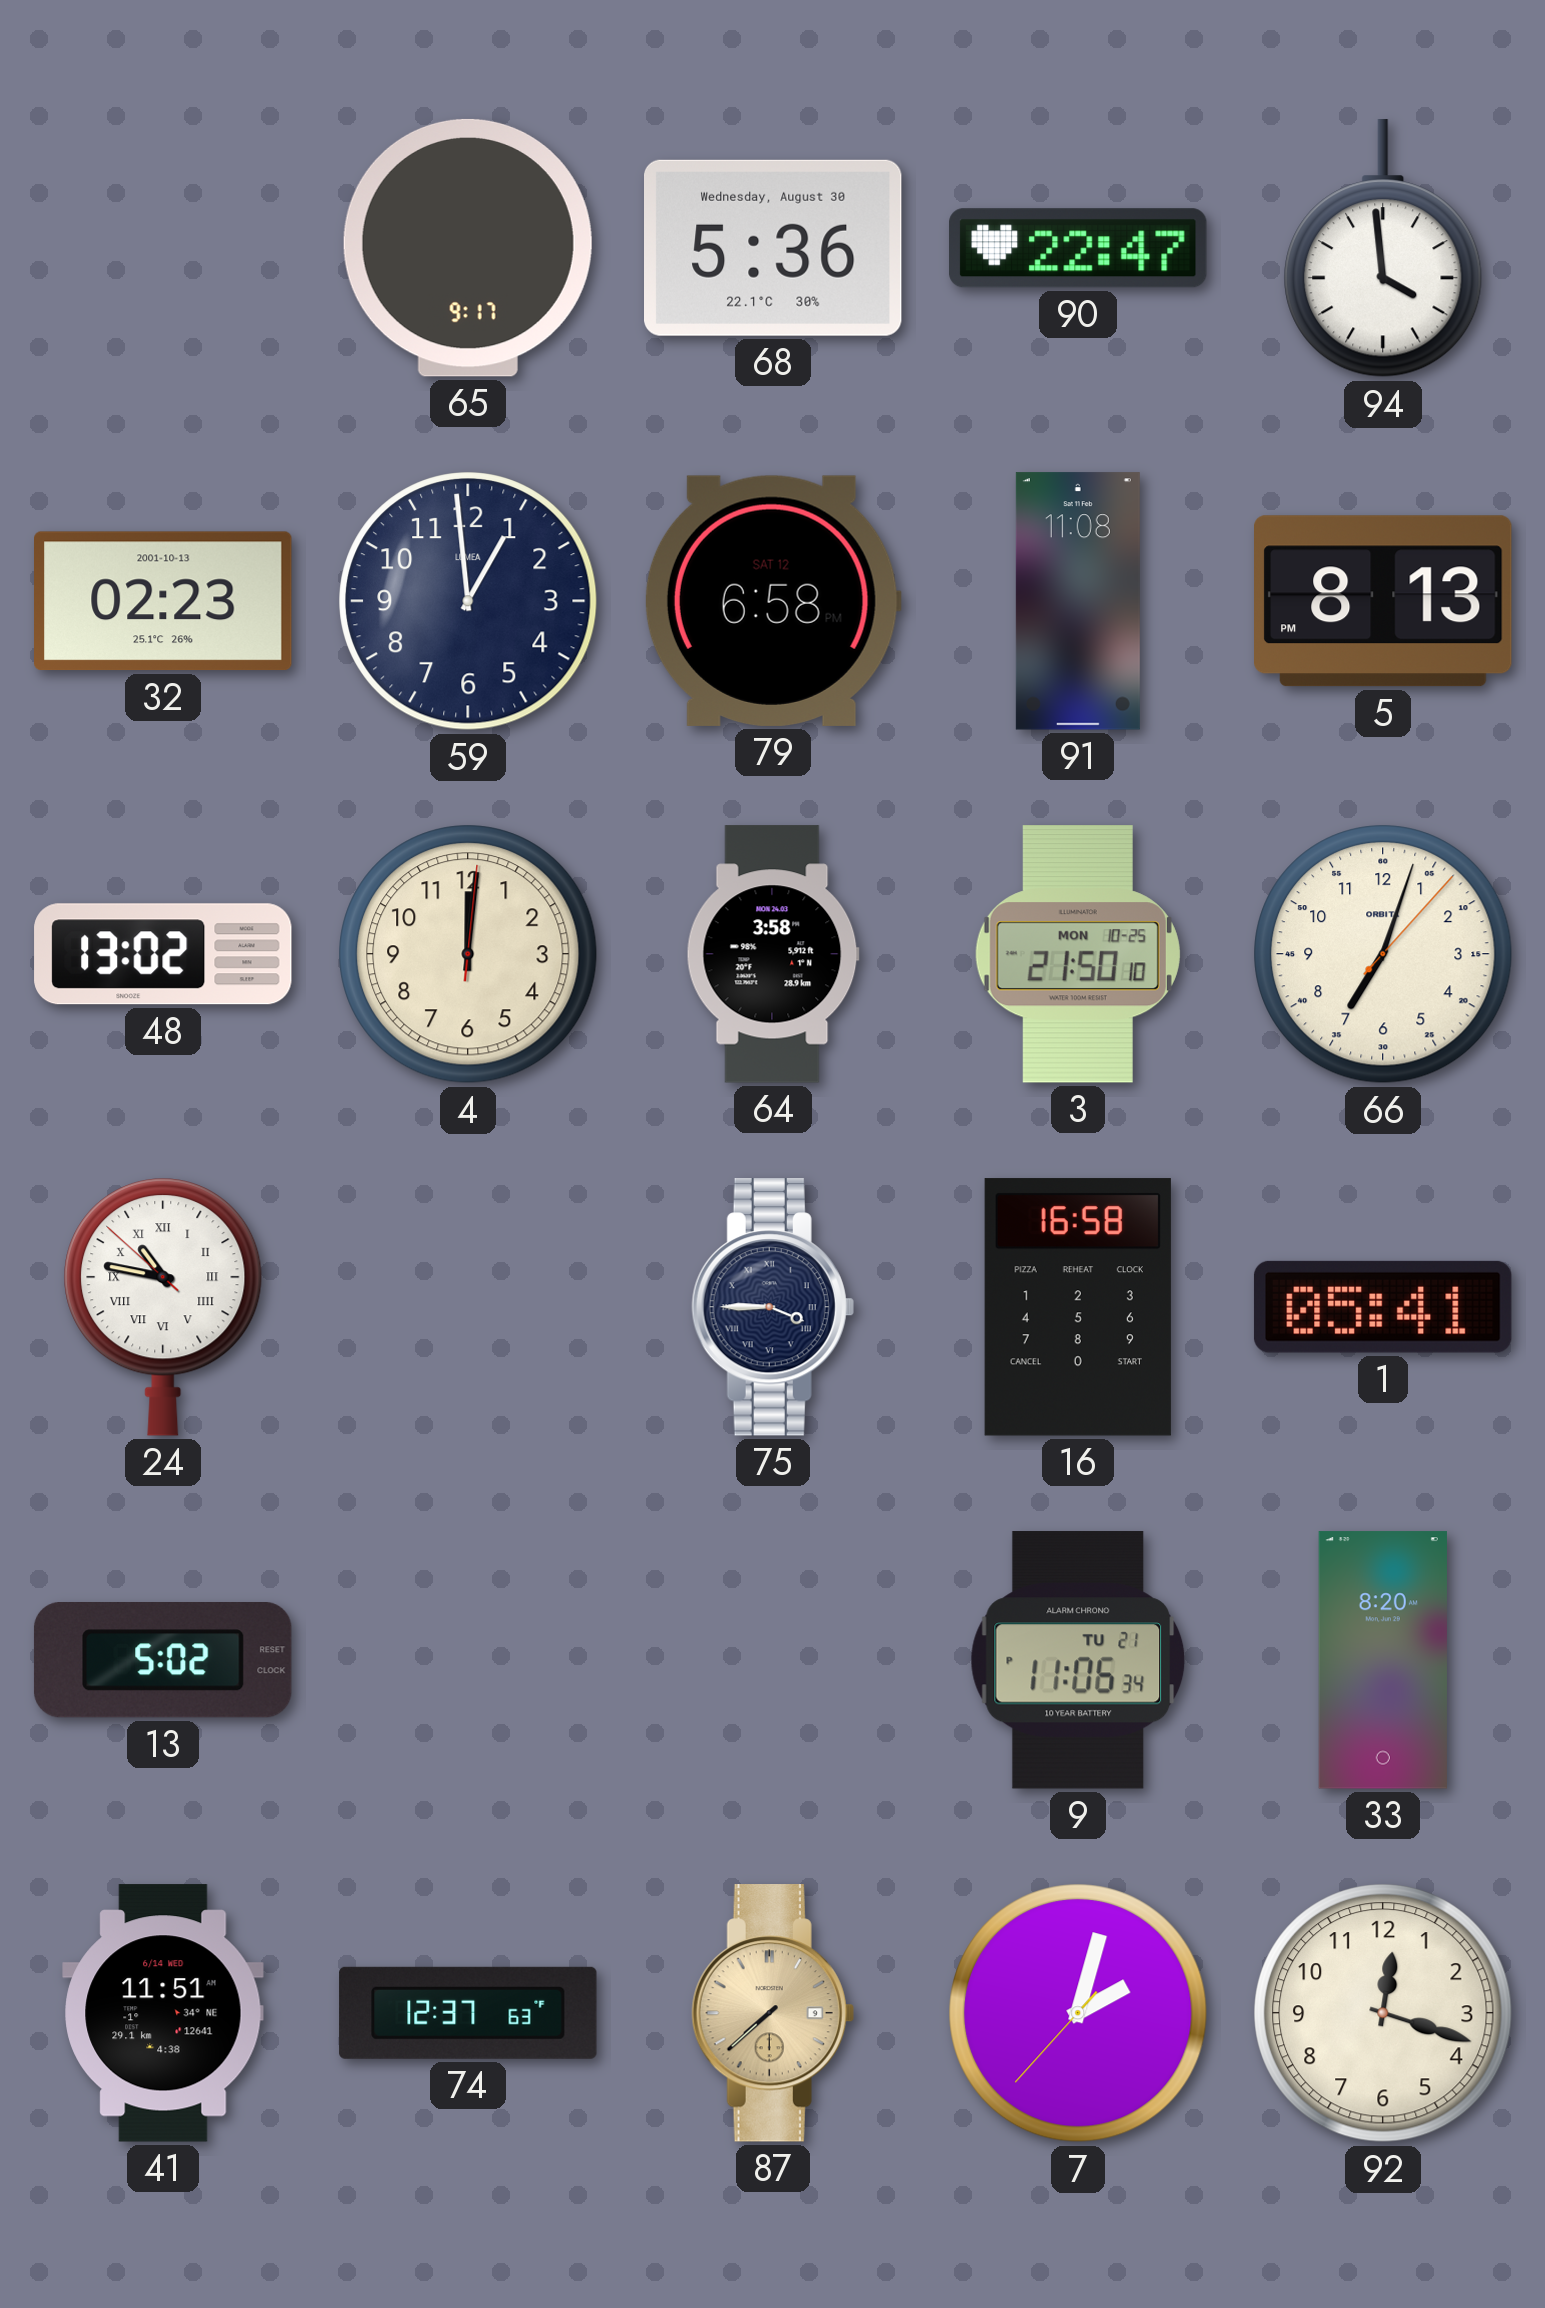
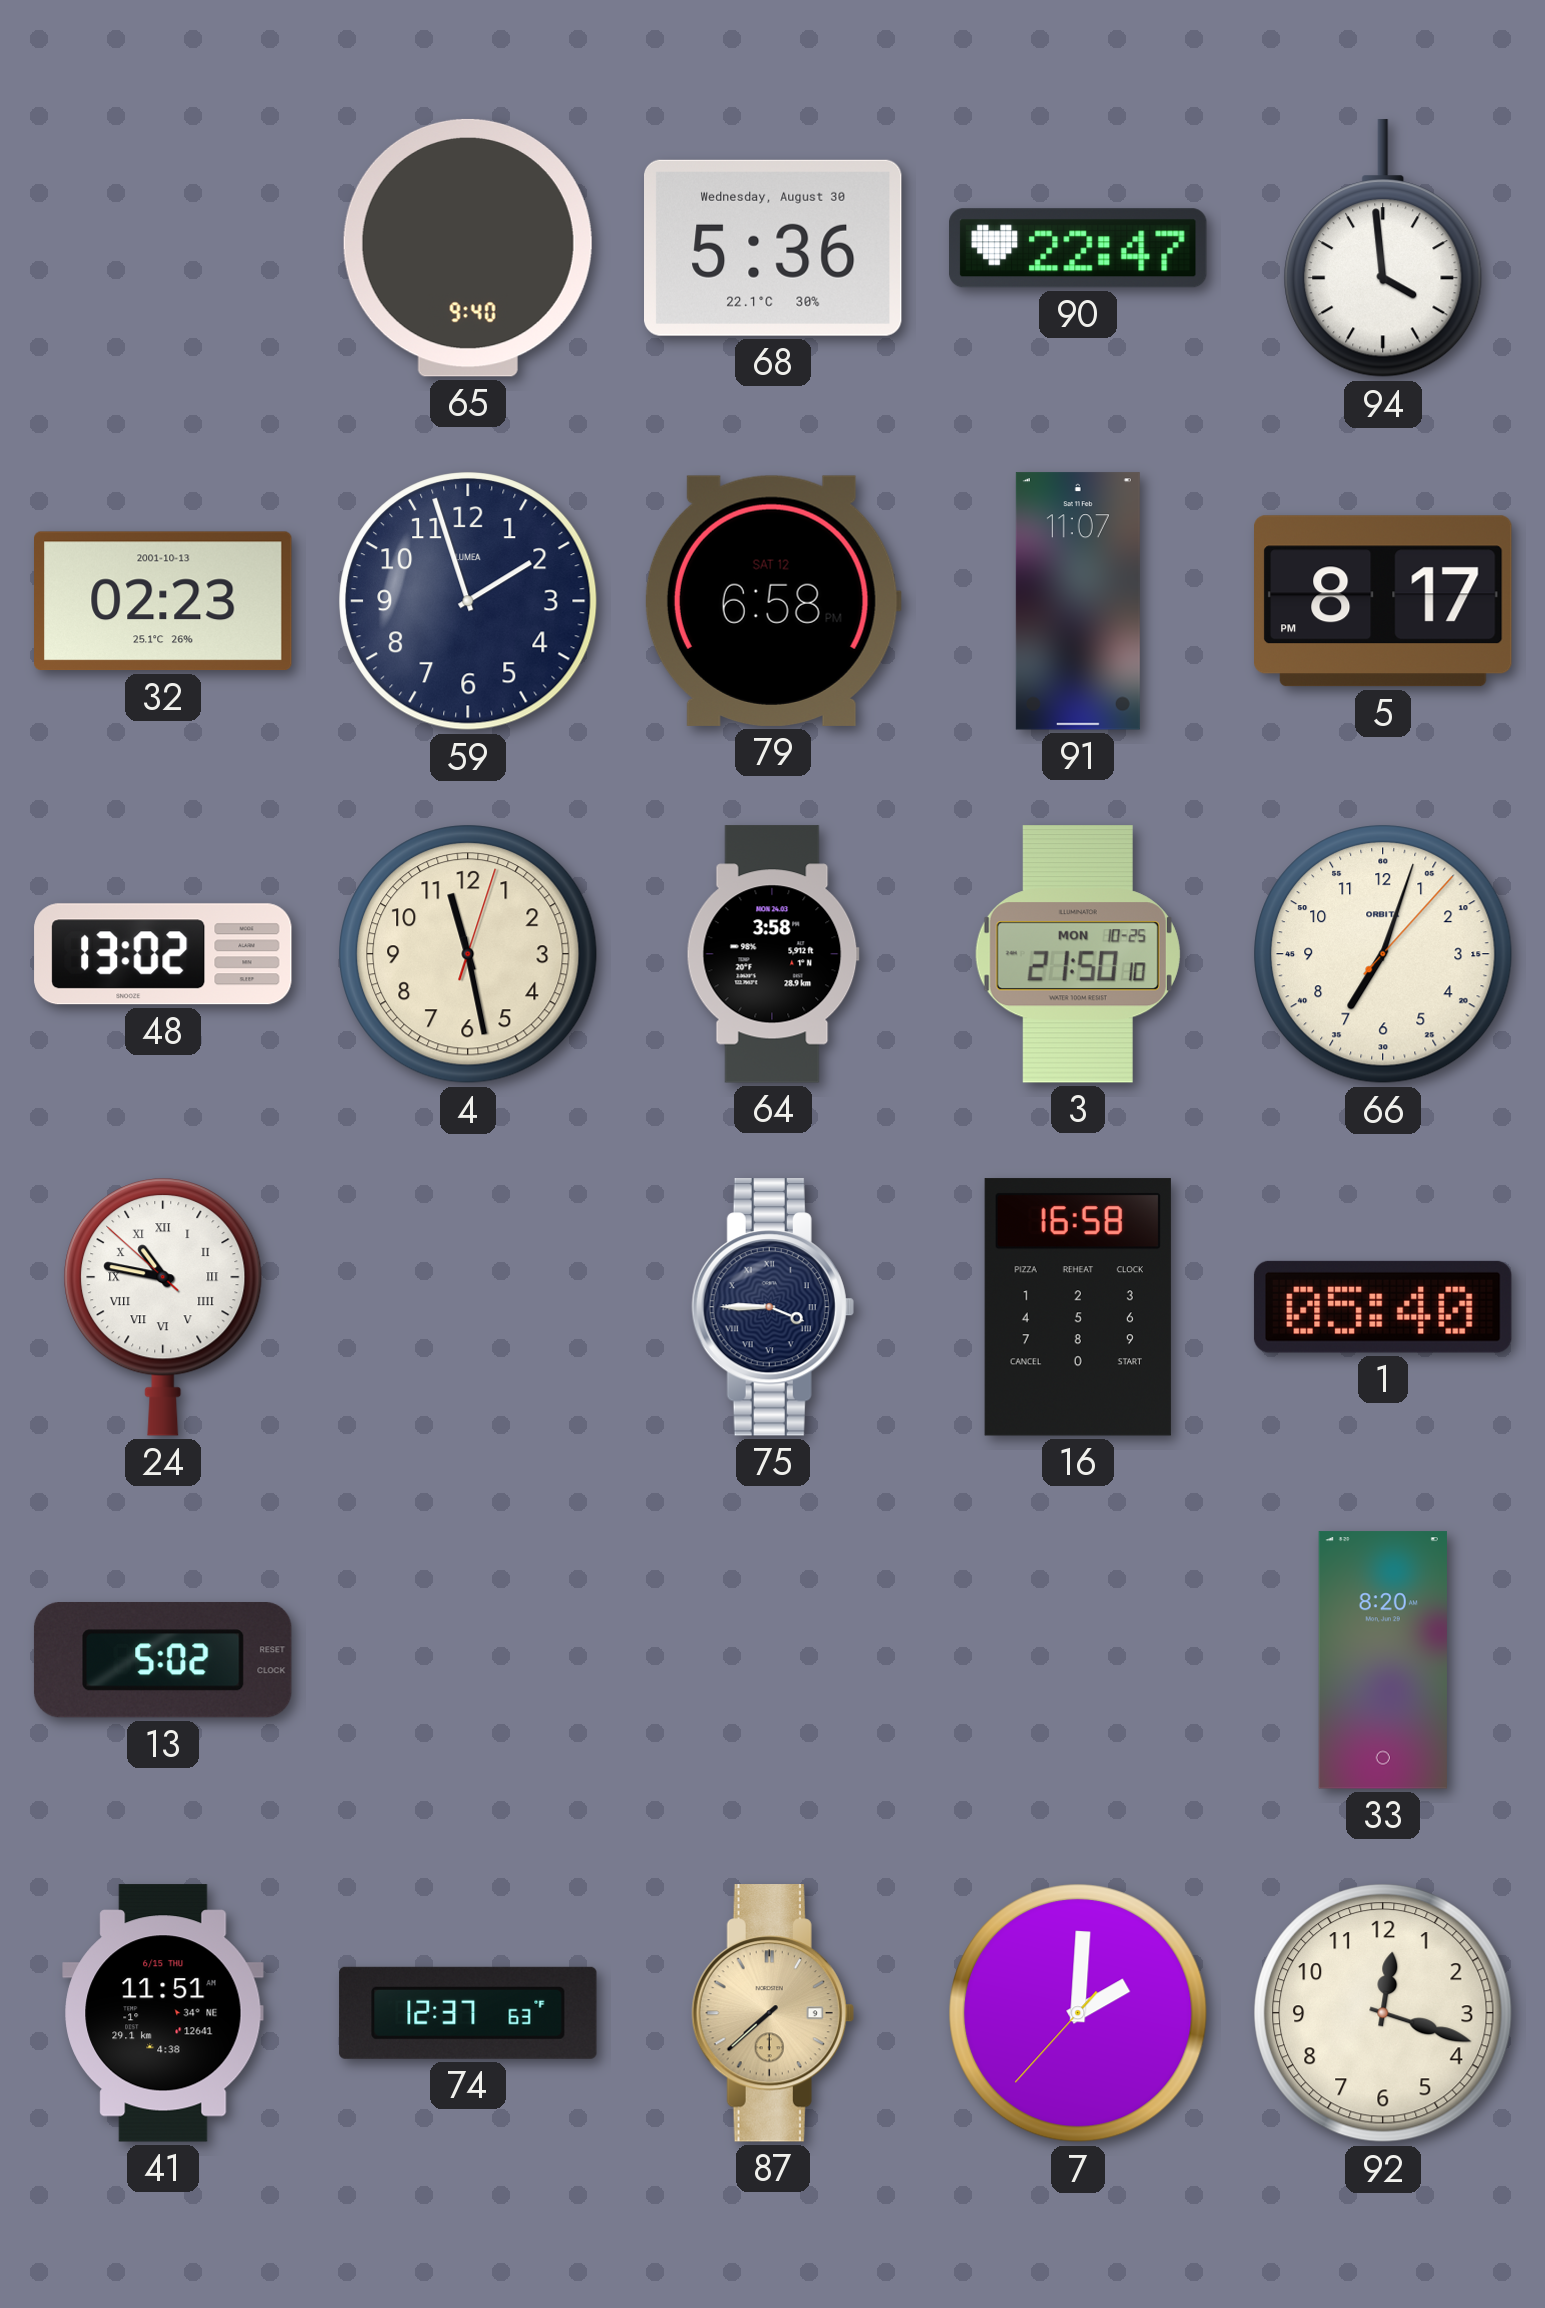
65: 9:17 -> 9:40
59: 12:59 -> 1:57
91: 11:08 -> 11:07
5: 8:13 -> 8:17
4: 12:01 -> 11:28
1: 05:41 -> 05:40
9: 11:06 -> none
41 date: 6/14 WED -> 6/15 THU
7: 2:02 -> 2:00
